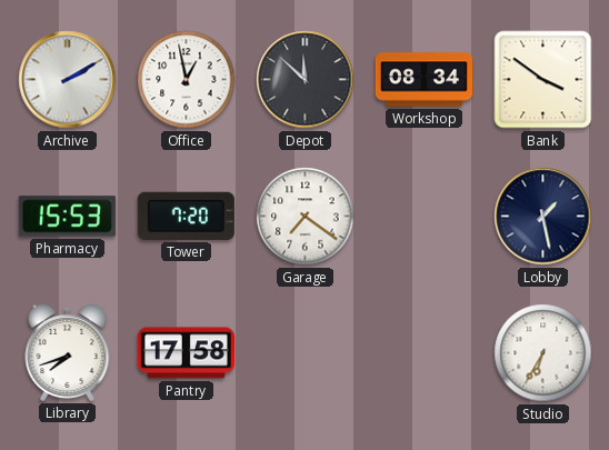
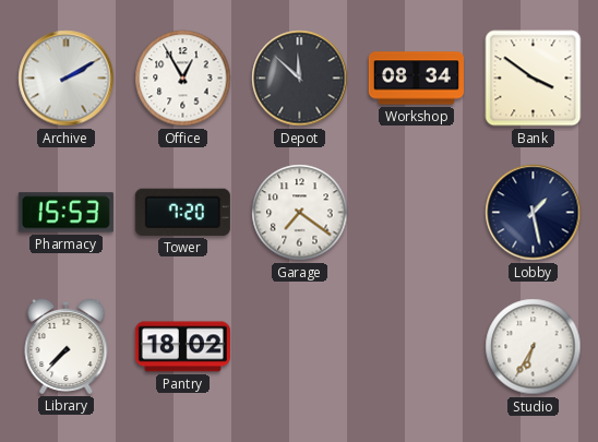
Office: 12:58 -> 12:55
Library: 7:42 -> 7:37
Pantry: 17:58 -> 18:02
